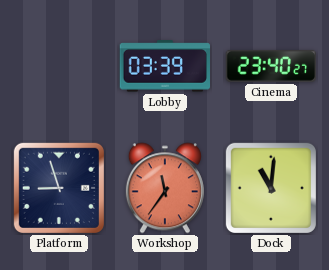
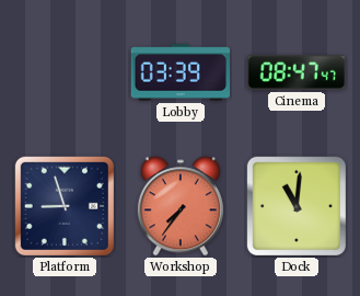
Cinema: 23:40 -> 08:47
Workshop: 11:36 -> 7:36
